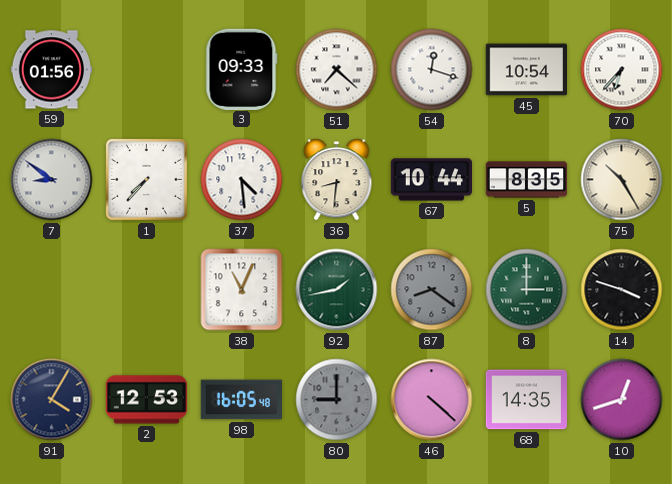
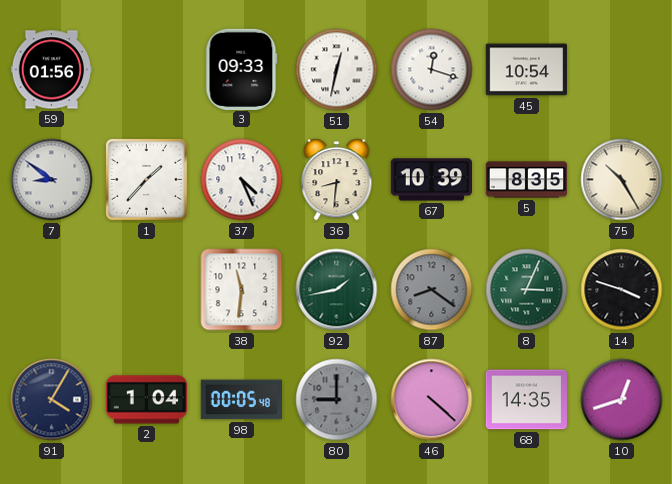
51: 7:22 -> 12:32
70: 6:37 -> none
1: 7:37 -> 1:37
37: 4:29 -> 4:26
67: 10:44 -> 10:39
38: 11:04 -> 11:31
8: 3:00 -> 3:04
2: 12:53 -> 1:04
98: 16:05 -> 00:05
